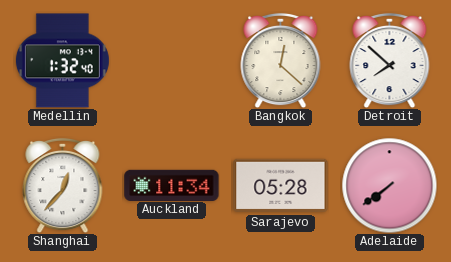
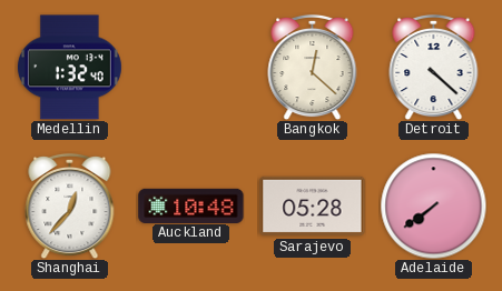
Detroit: 7:52 -> 4:22
Auckland: 11:34 -> 10:48
